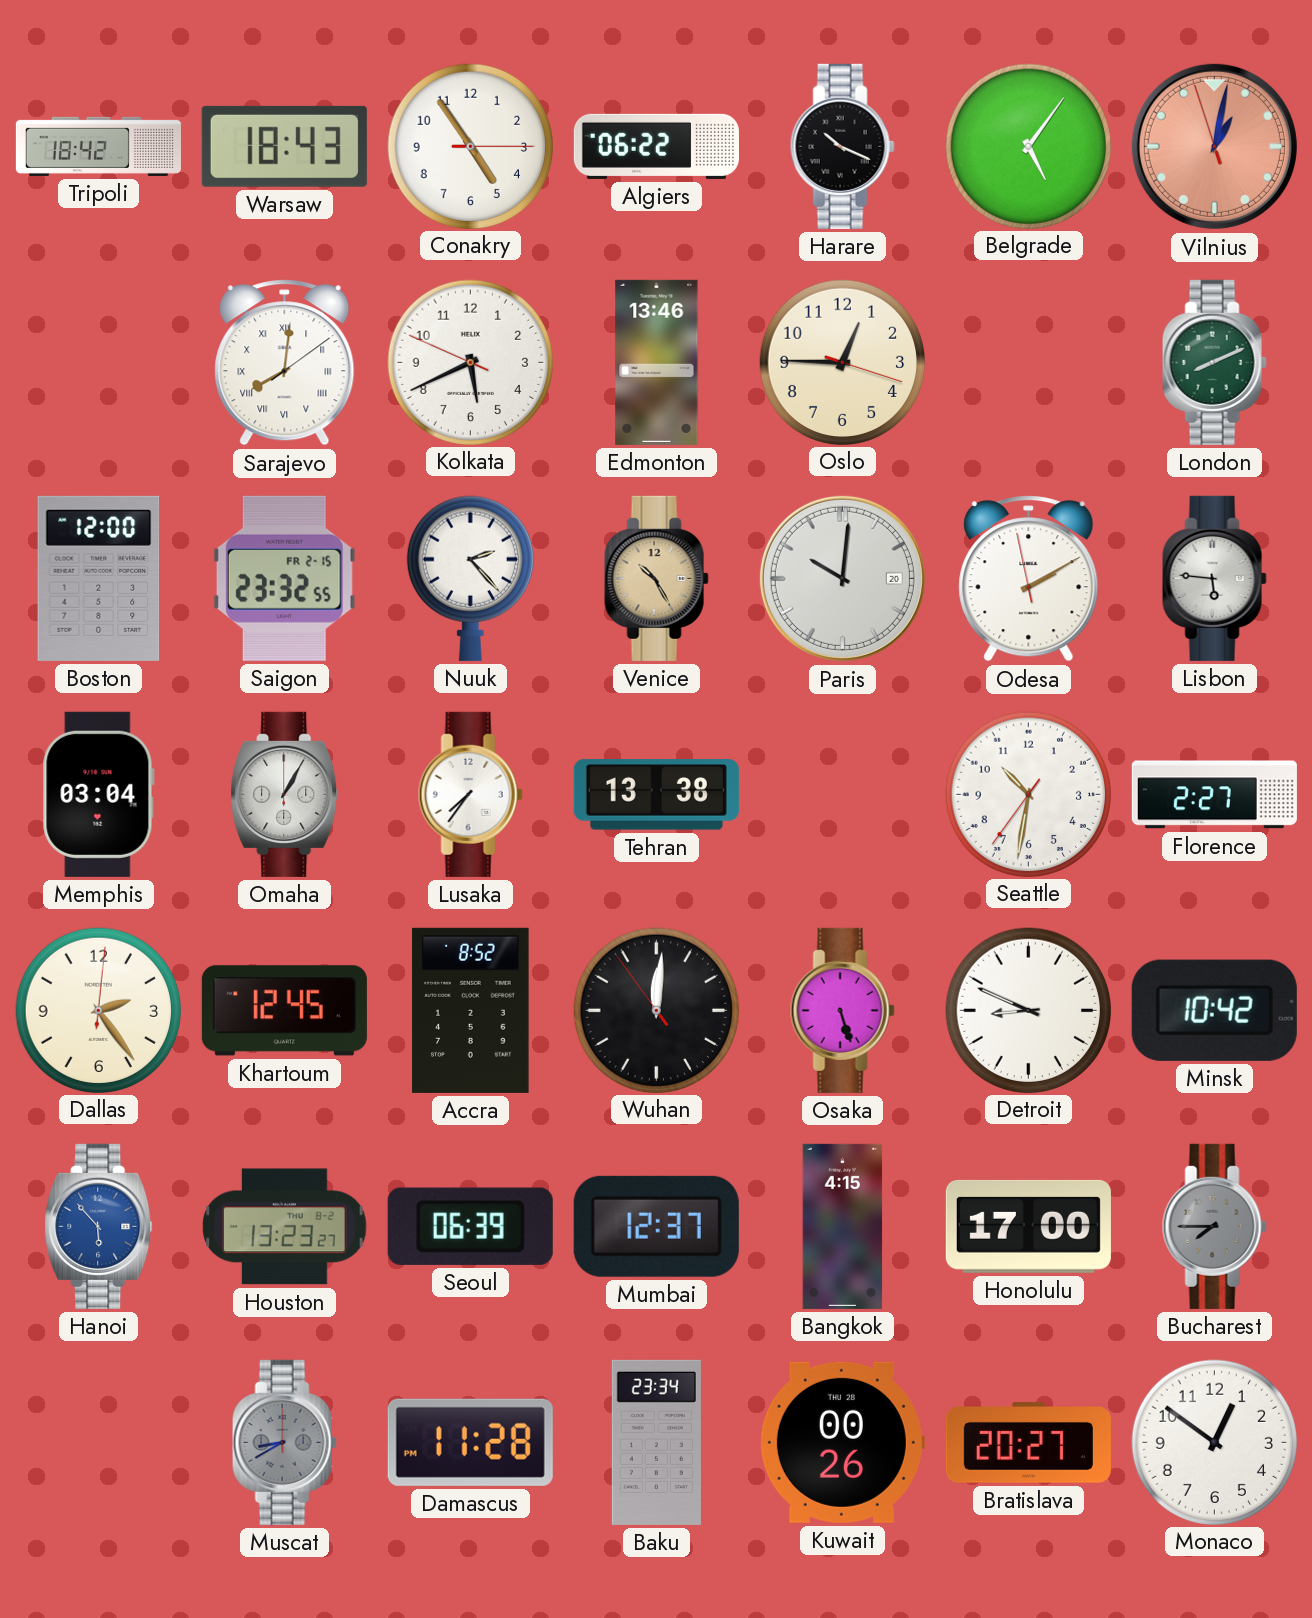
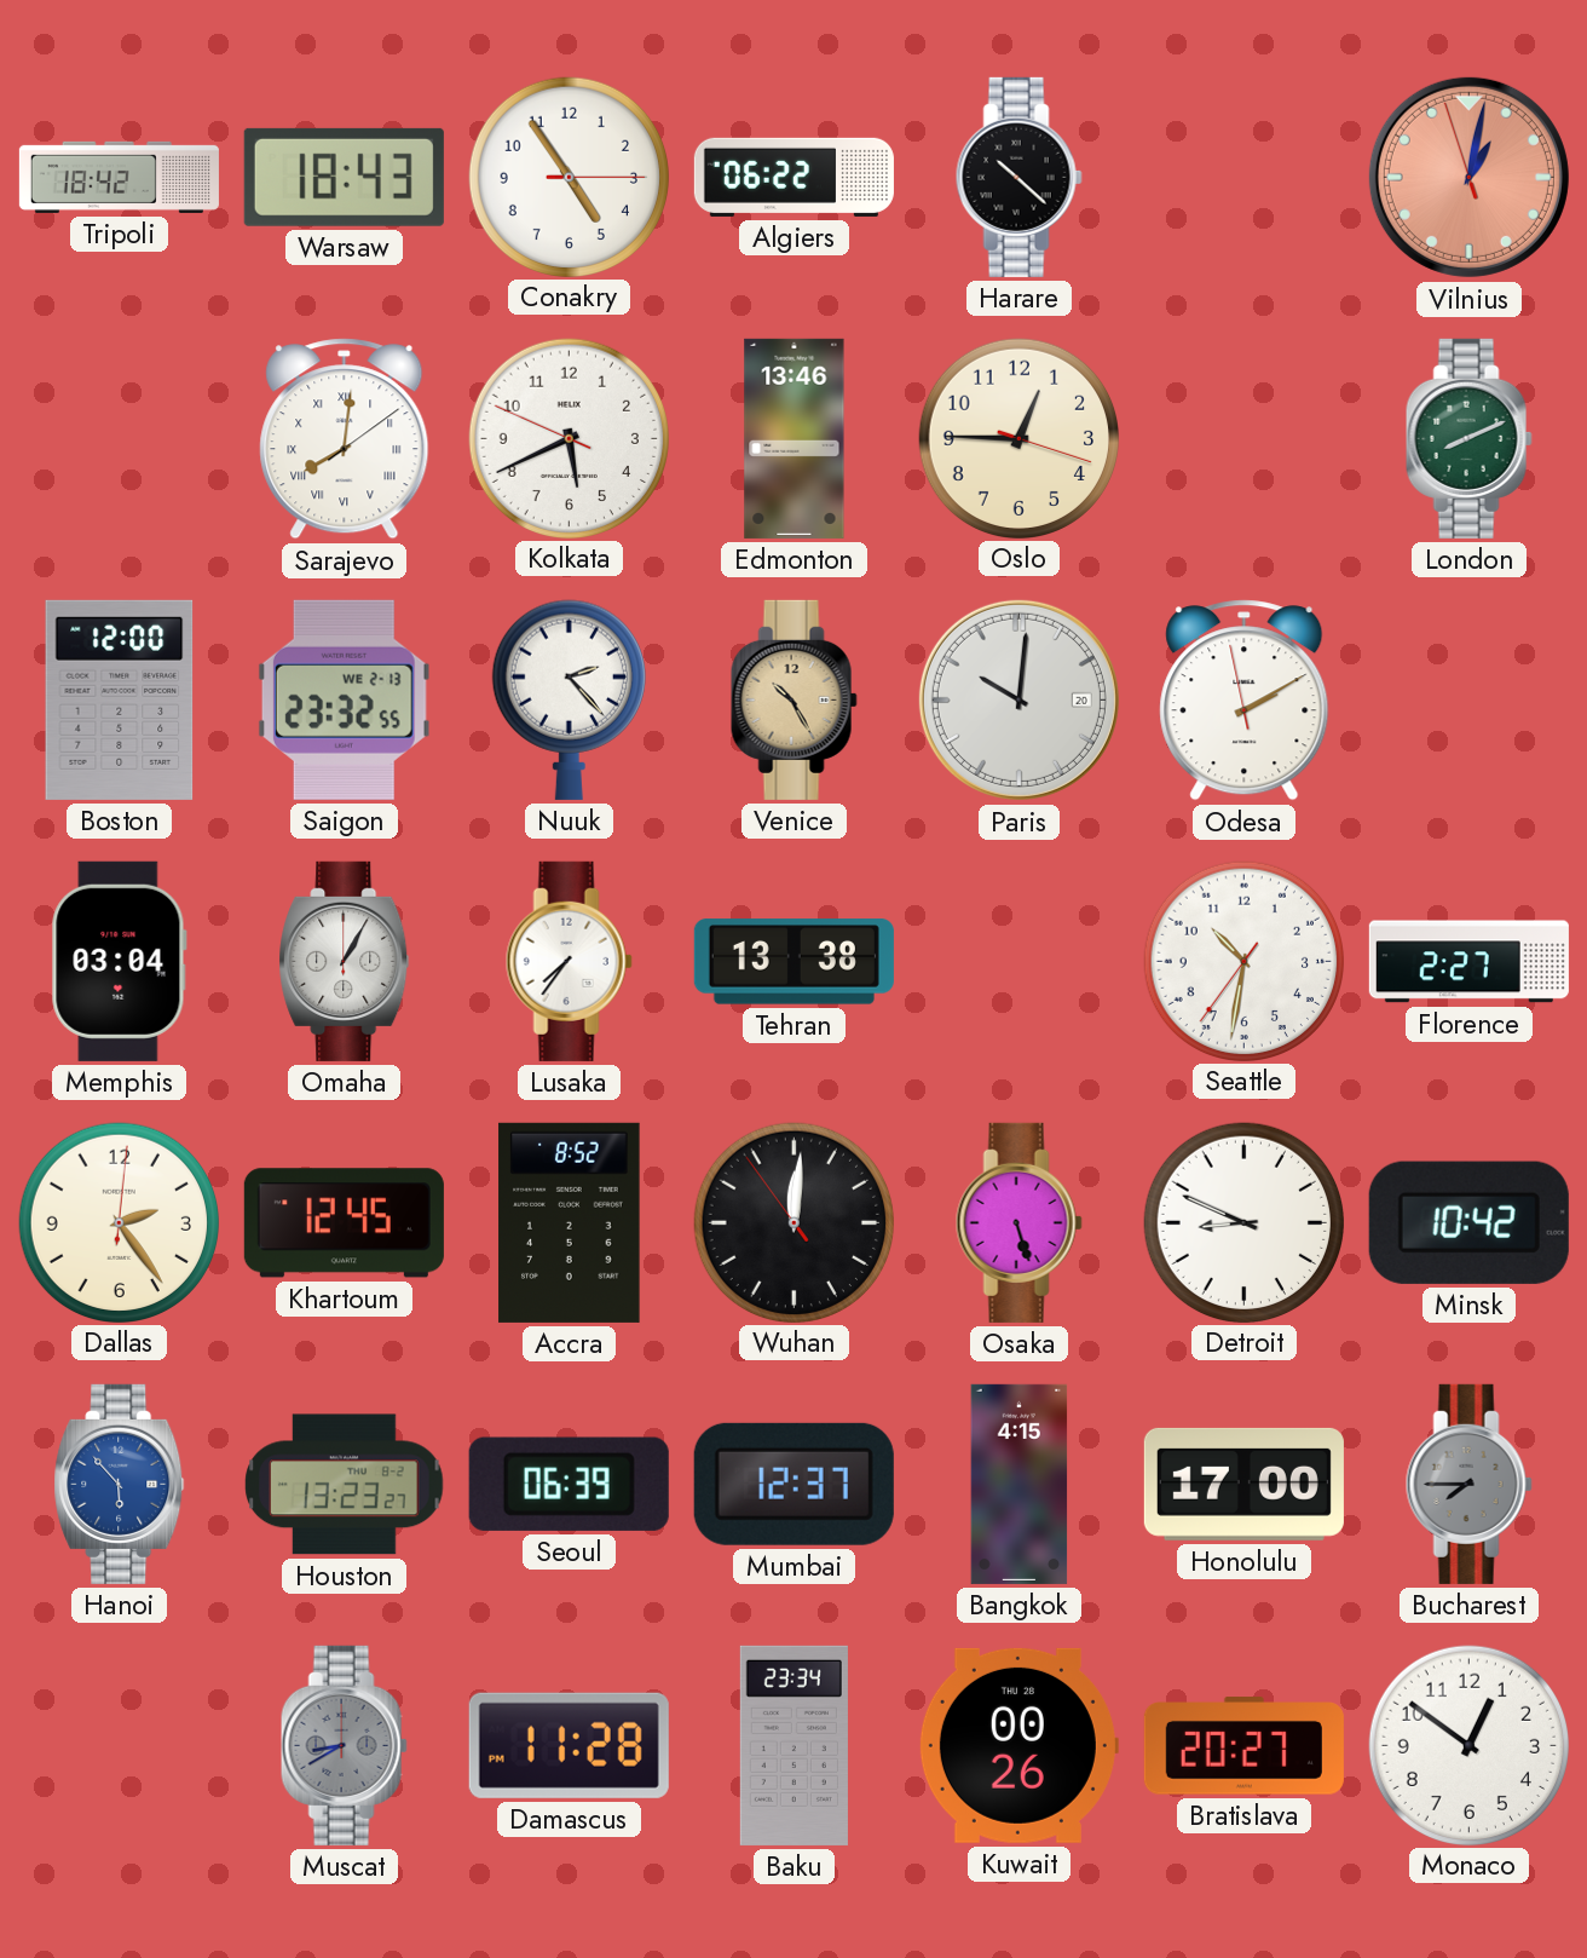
Harare: 10:19 -> 10:22
Belgrade: 5:06 -> none
Saigon date: FR 2-15 -> WE 2-13
Lisbon: 5:46 -> none
